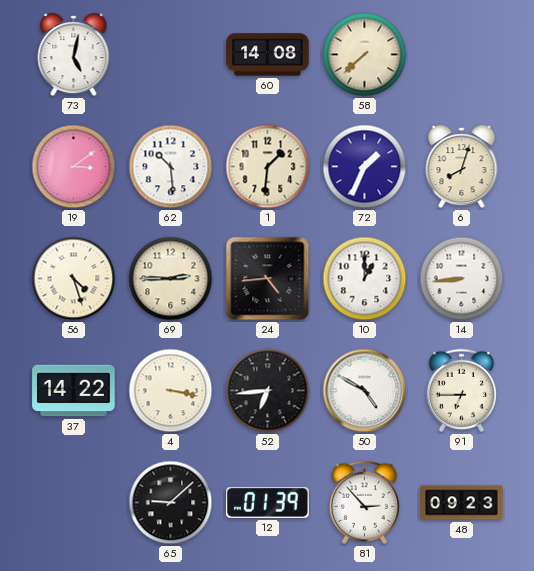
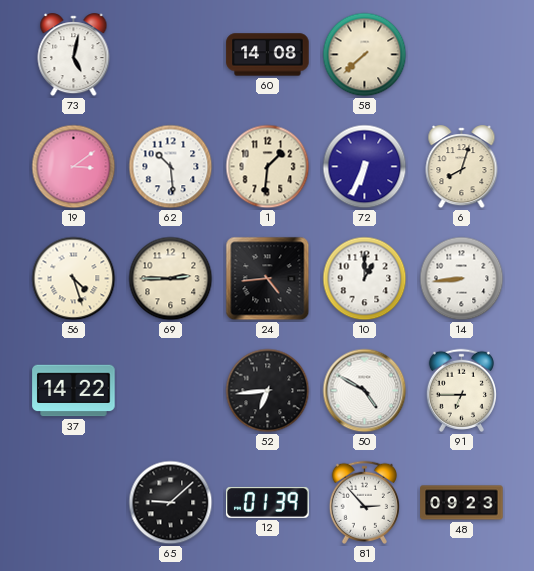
72: 1:34 -> 6:34
4: 3:17 -> none
